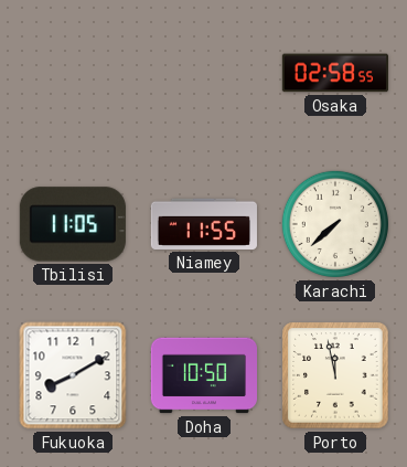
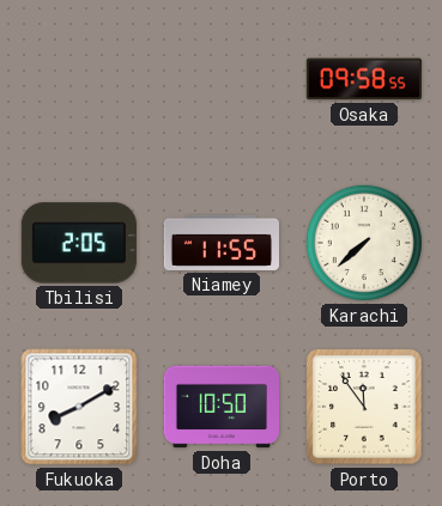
Osaka: 02:58 -> 09:58
Tbilisi: 11:05 -> 2:05
Porto: 11:58 -> 11:54
